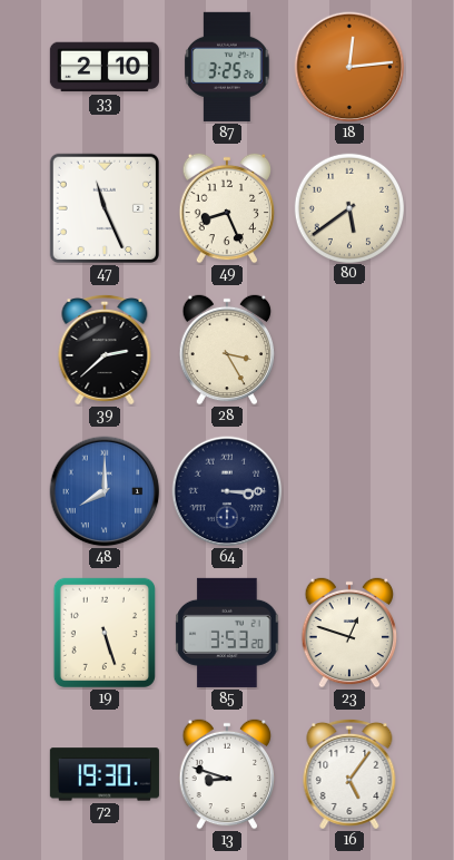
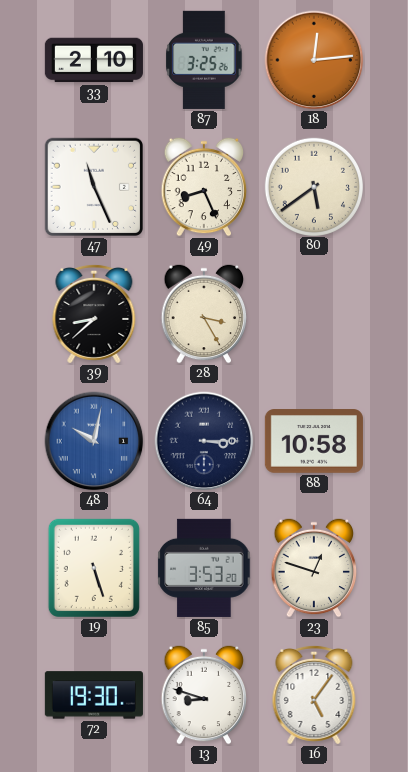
39: 2:38 -> 8:38
48: 8:00 -> 10:02
88: none -> 10:58
